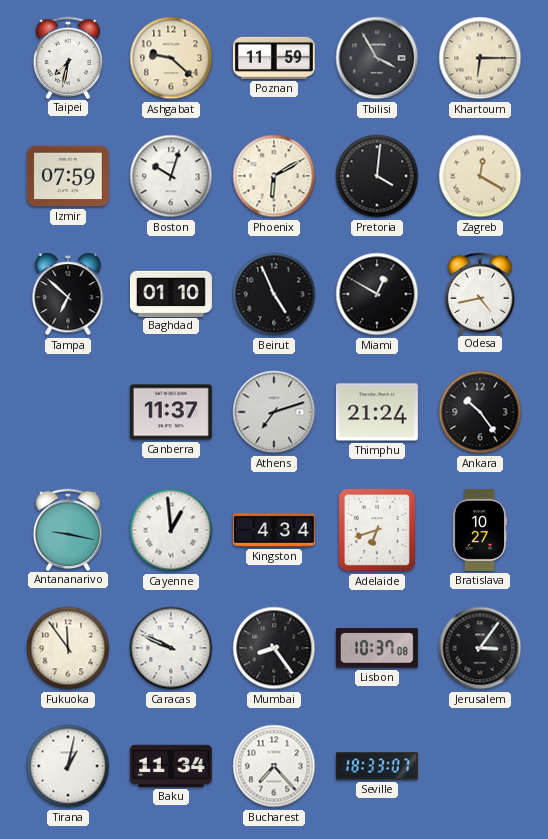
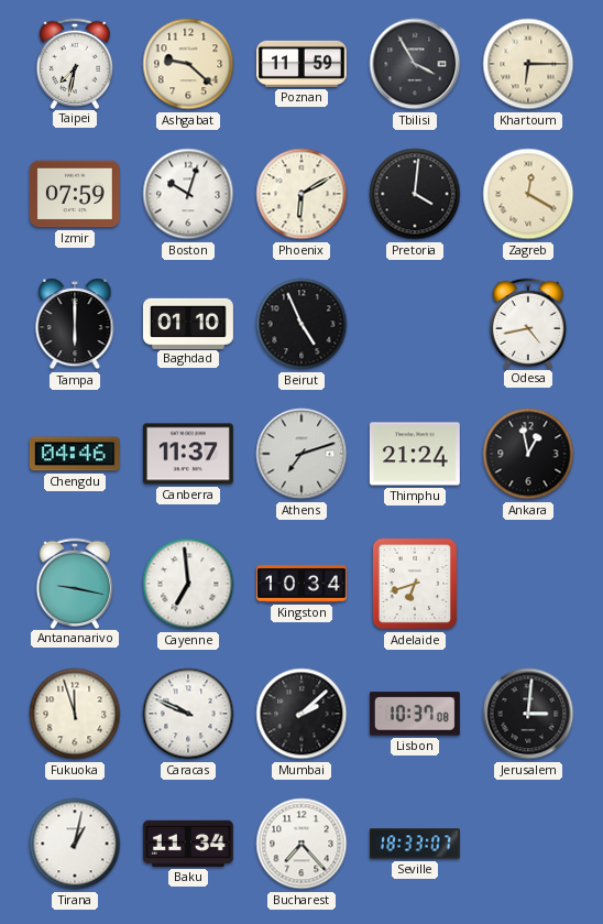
Tampa: 6:52 -> 6:00
Miami: 12:50 -> none
Chengdu: none -> 04:46
Ankara: 10:24 -> 12:58
Cayenne: 12:59 -> 6:59
Kingston: 4:34 -> 10:34
Bratislava: 10:27 -> none
Fukuoka: 11:54 -> 11:57
Mumbai: 8:24 -> 2:08
Jerusalem: 3:06 -> 3:01
